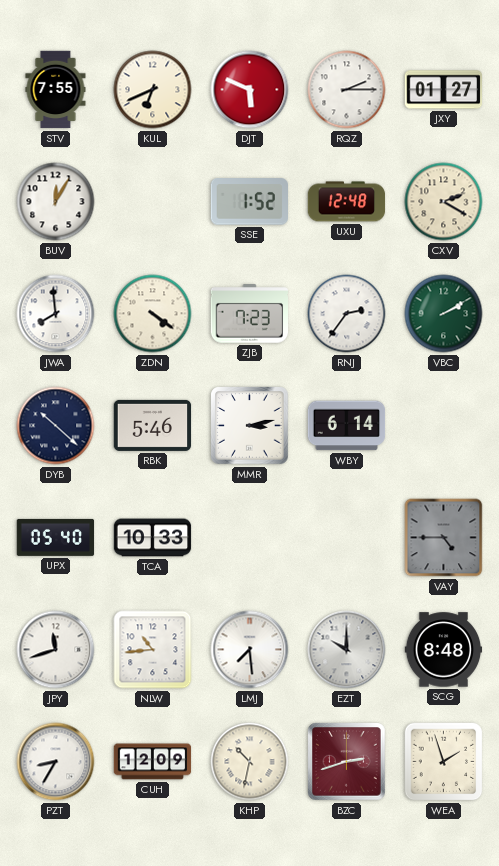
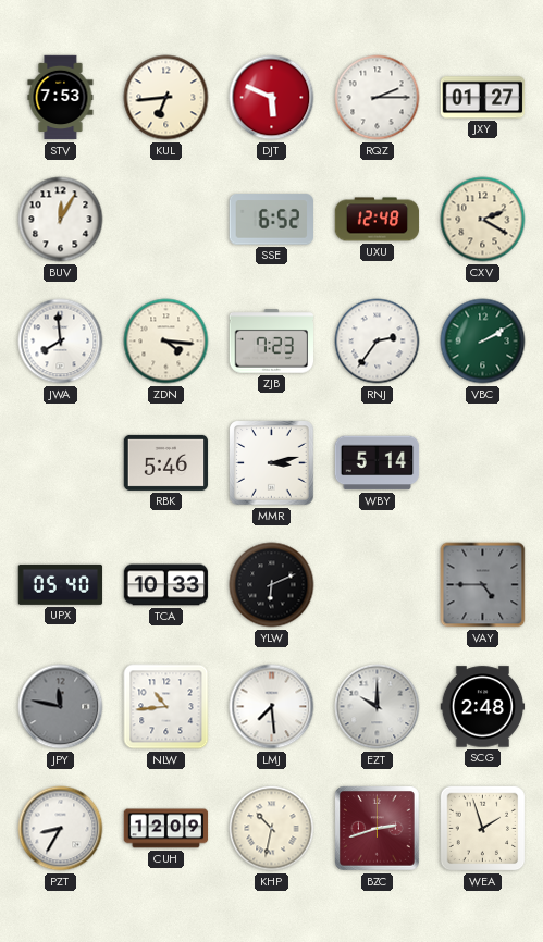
STV: 7:55 -> 7:53
KUL: 6:41 -> 6:44
SSE: 1:52 -> 6:52
ZDN: 4:21 -> 4:16
DYB: 10:22 -> none
WBY: 6:14 -> 5:14
YLW: none -> 6:11
JPY: 11:42 -> 11:47
JPY dial: white -> grey
SCG: 8:48 -> 2:48
